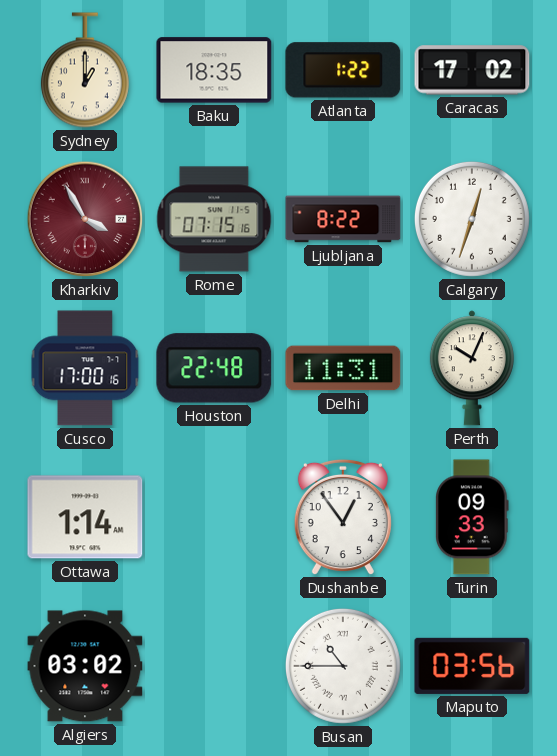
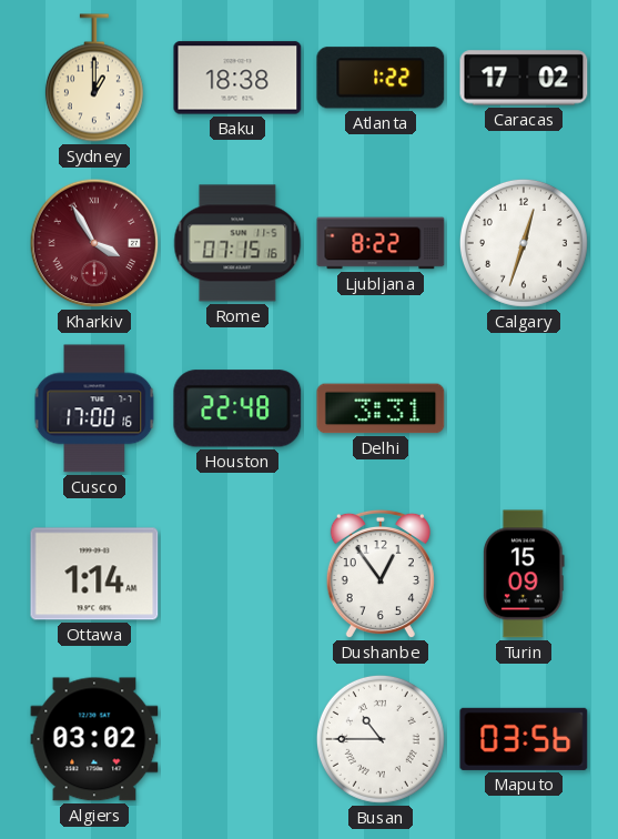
Baku: 18:35 -> 18:38
Delhi: 11:31 -> 3:31
Perth: 10:04 -> none
Turin: 09:33 -> 15:09
